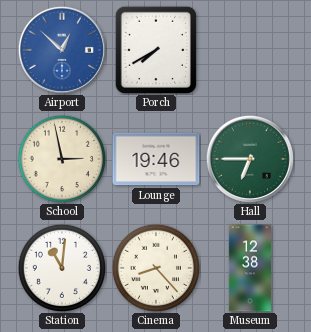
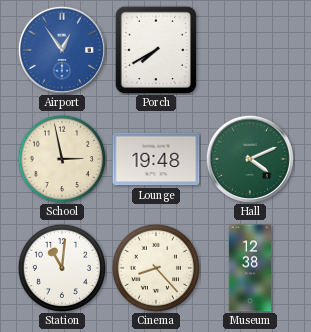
Airport: 12:52 -> 12:54
Lounge: 19:46 -> 19:48
Hall: 6:45 -> 4:11
